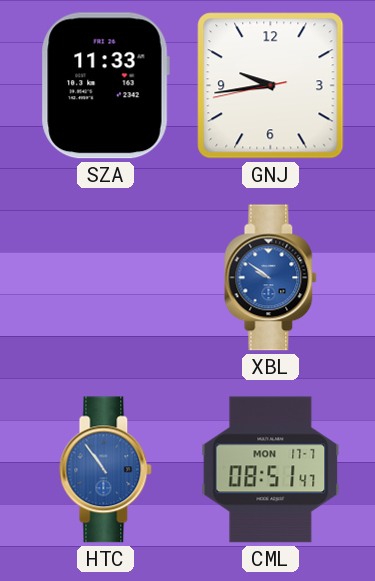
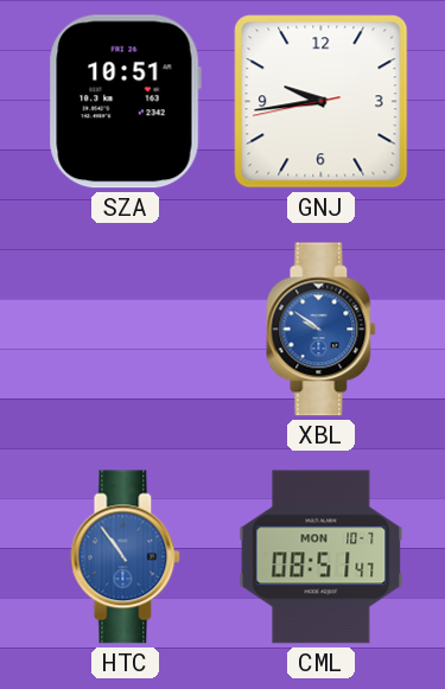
SZA: 11:33 -> 10:51
CML date: MON 17-7 -> MON 10-7
